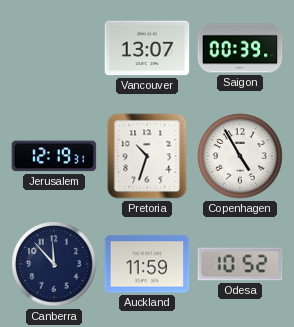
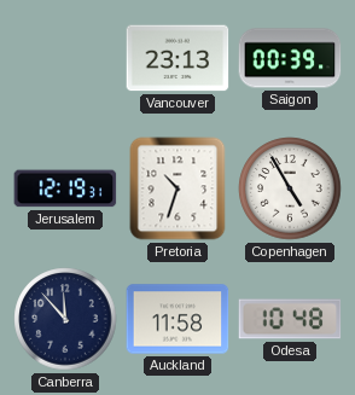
Vancouver: 13:07 -> 23:13
Auckland: 11:59 -> 11:58
Odesa: 10:52 -> 10:48
